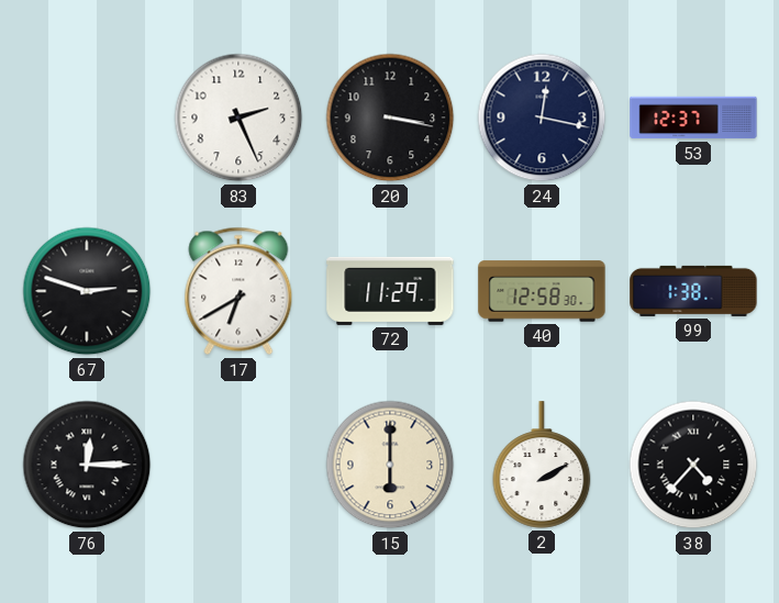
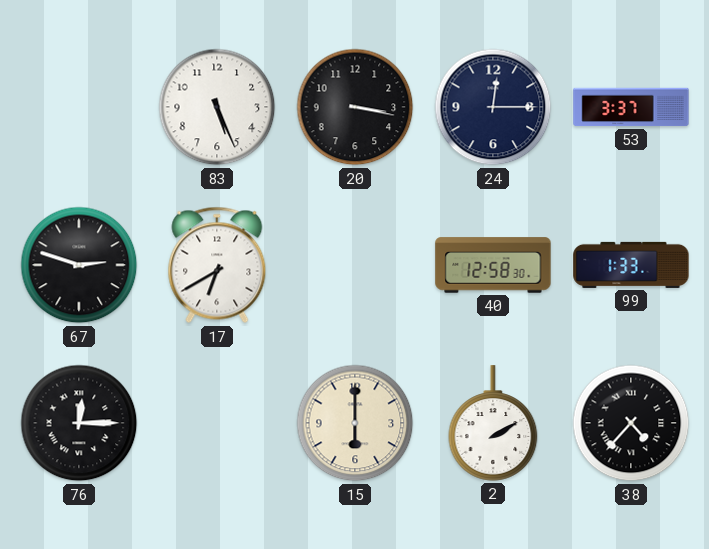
83: 2:26 -> 5:26
24: 12:17 -> 12:15
53: 12:37 -> 3:37
72: 11:29 -> none
99: 1:38 -> 1:33
